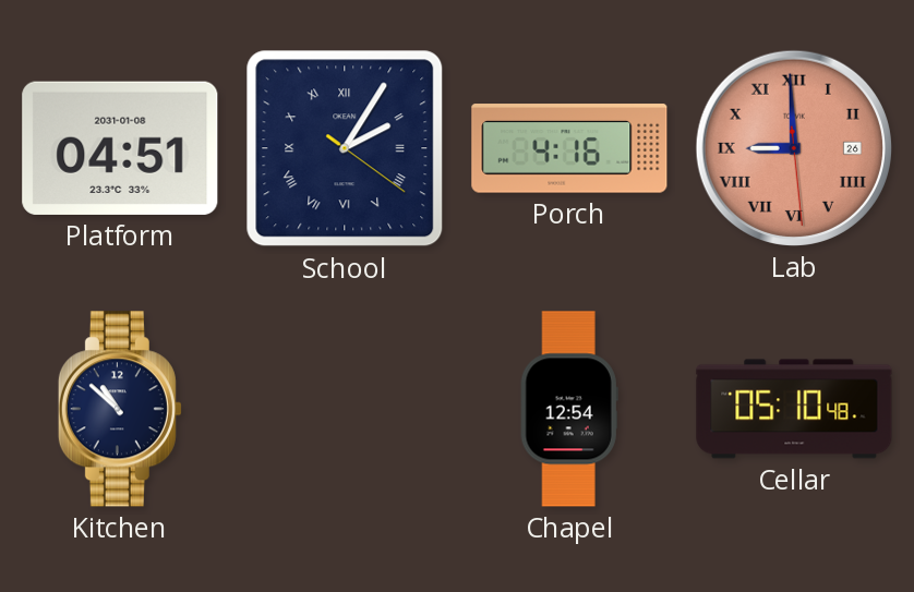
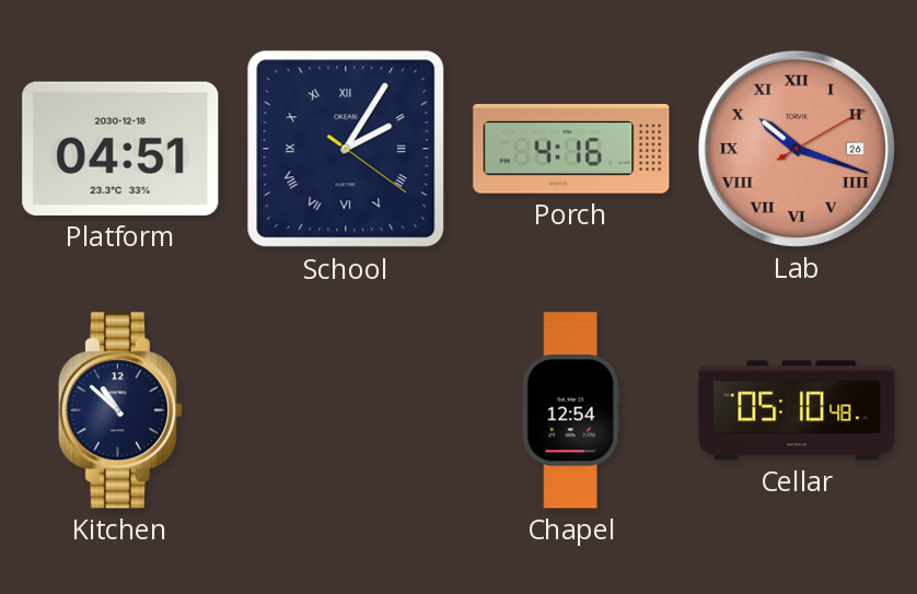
Platform date: 2031-01-08 -> 2030-12-18
Lab: 8:59 -> 10:18
